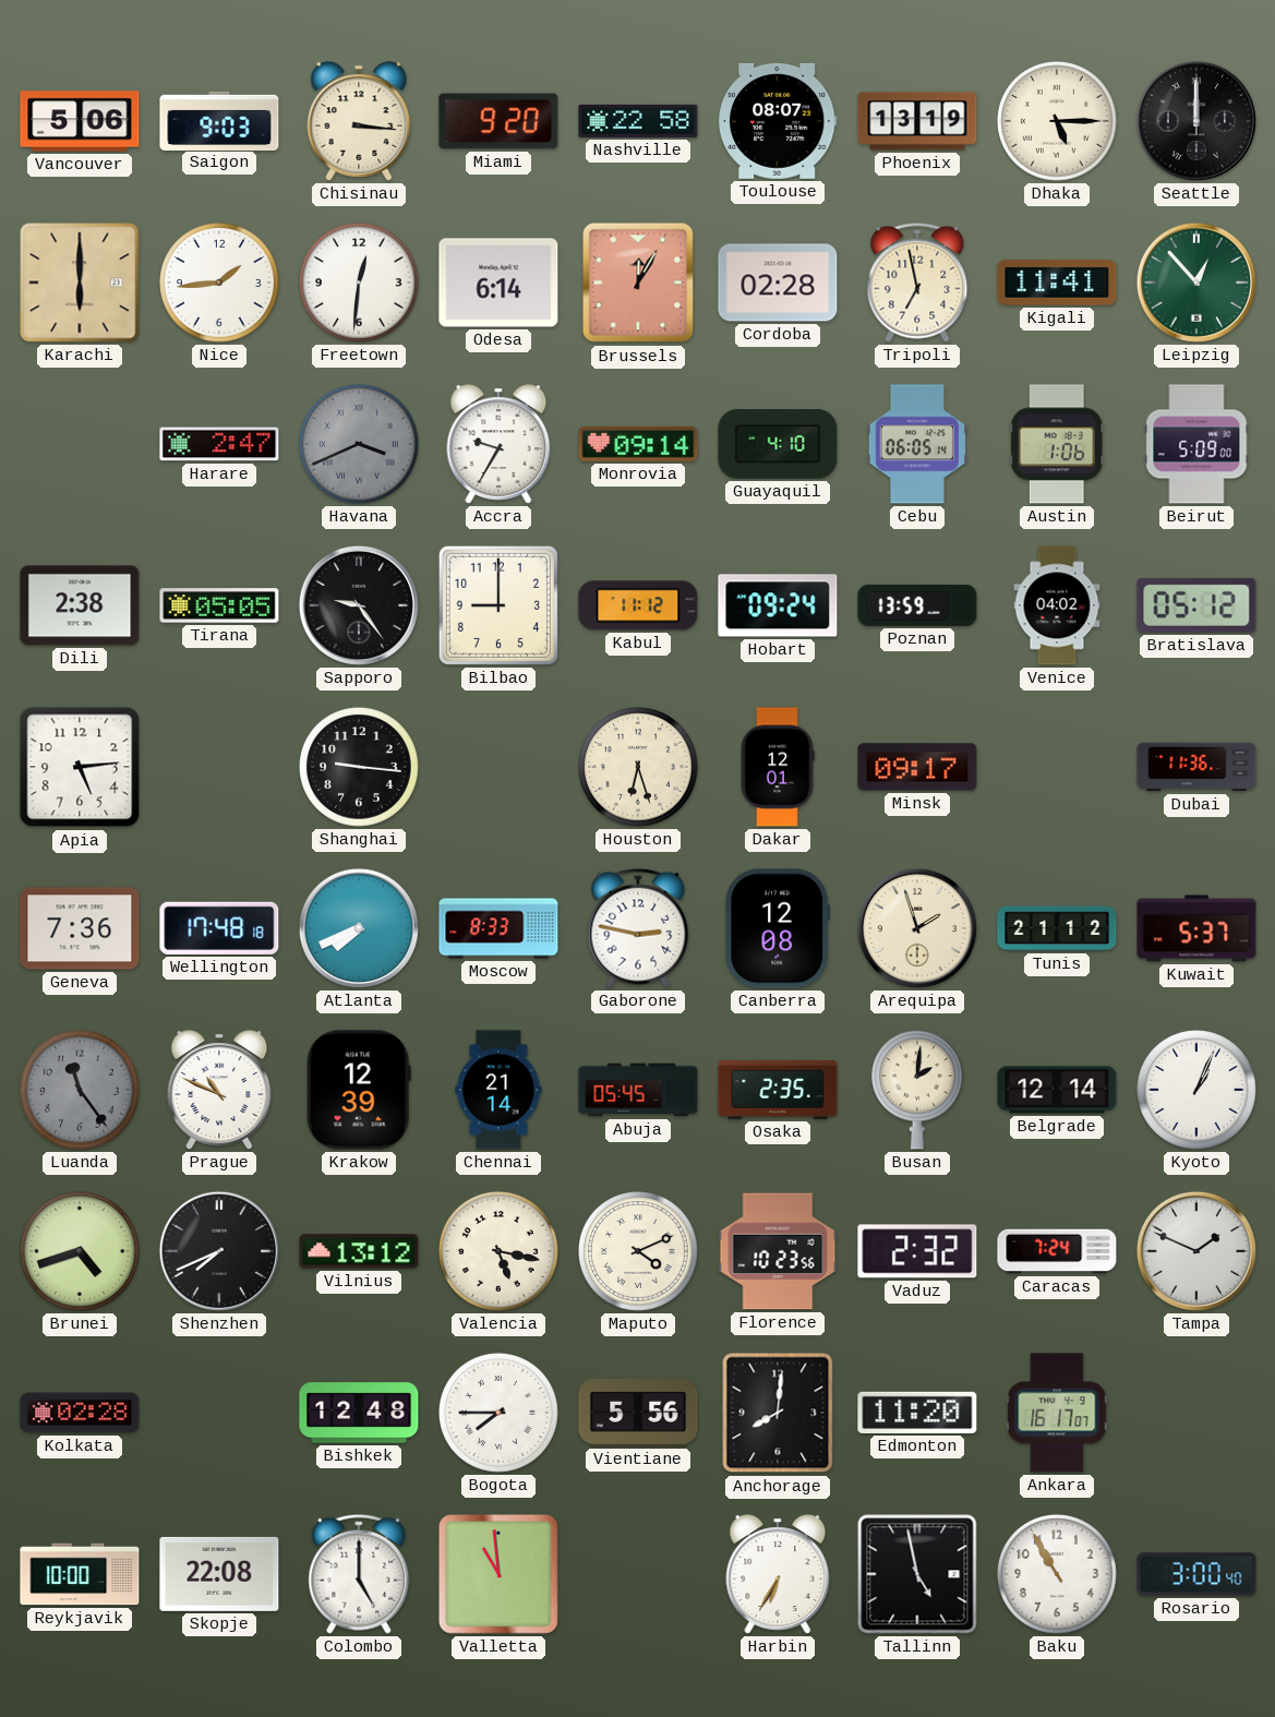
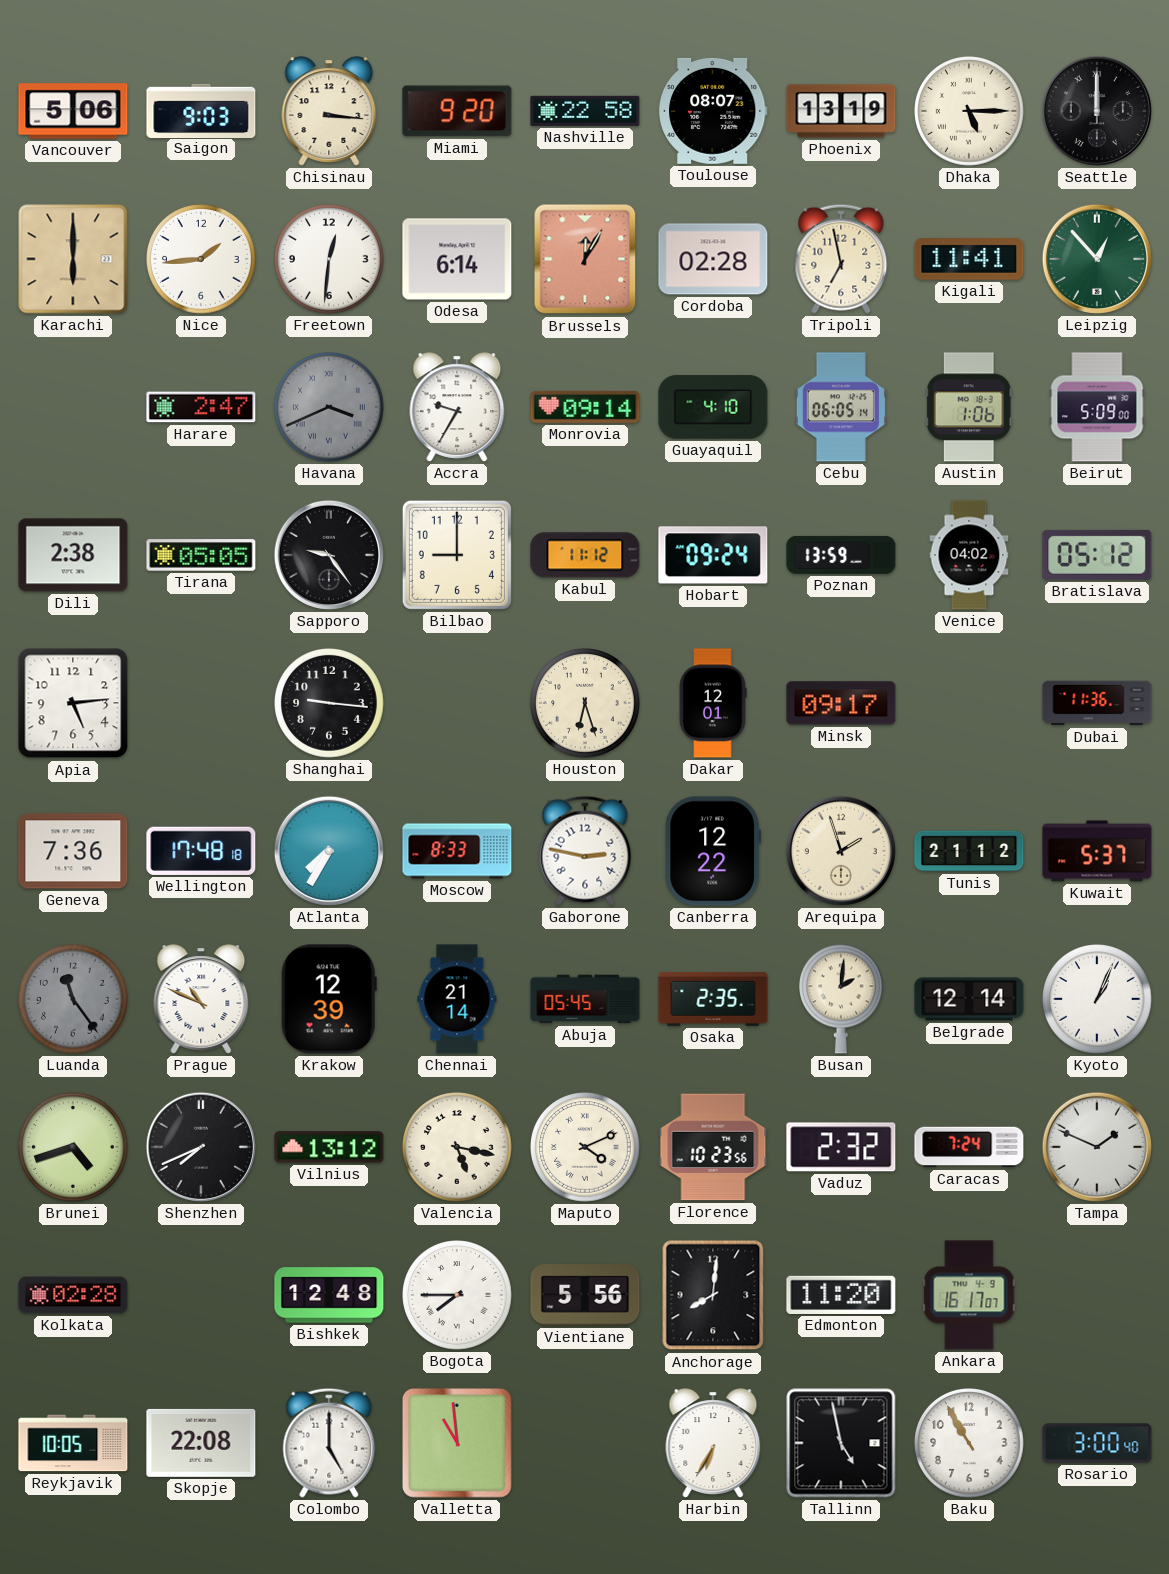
Atlanta: 7:41 -> 7:35
Canberra: 12:08 -> 12:22
Reykjavik: 10:00 -> 10:05
